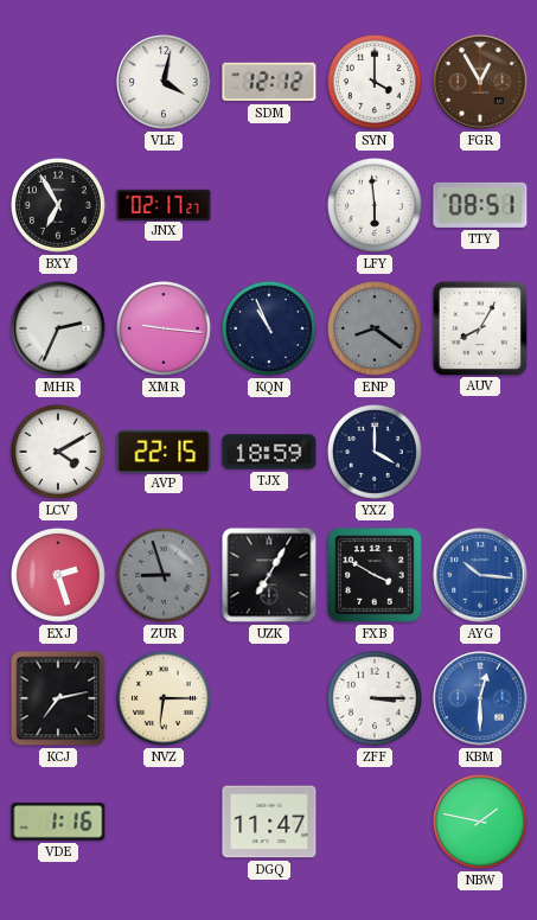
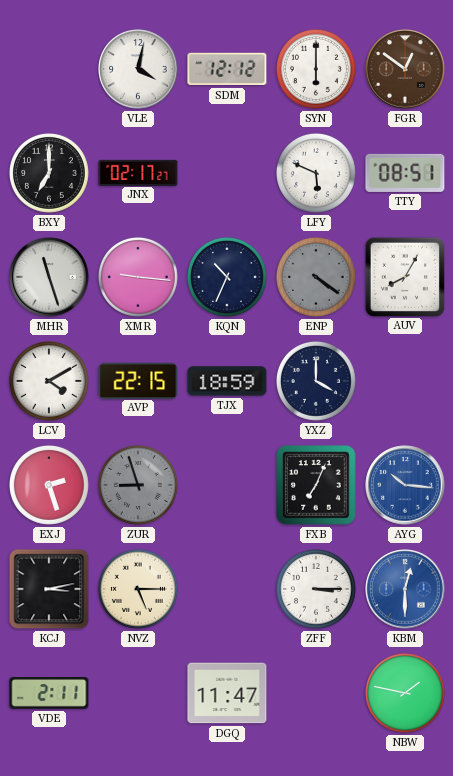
SYN: 4:00 -> 6:00
FGR: 12:55 -> 12:51
BXY: 6:55 -> 7:00
LFY: 5:59 -> 5:49
MHR: 2:34 -> 11:27
KQN: 10:56 -> 10:34
ENP: 8:21 -> 4:21
UZK: 7:05 -> none
FXB: 3:50 -> 7:04
KCJ: 7:13 -> 3:13
NVZ: 6:15 -> 5:15
VDE: 1:16 -> 2:11
